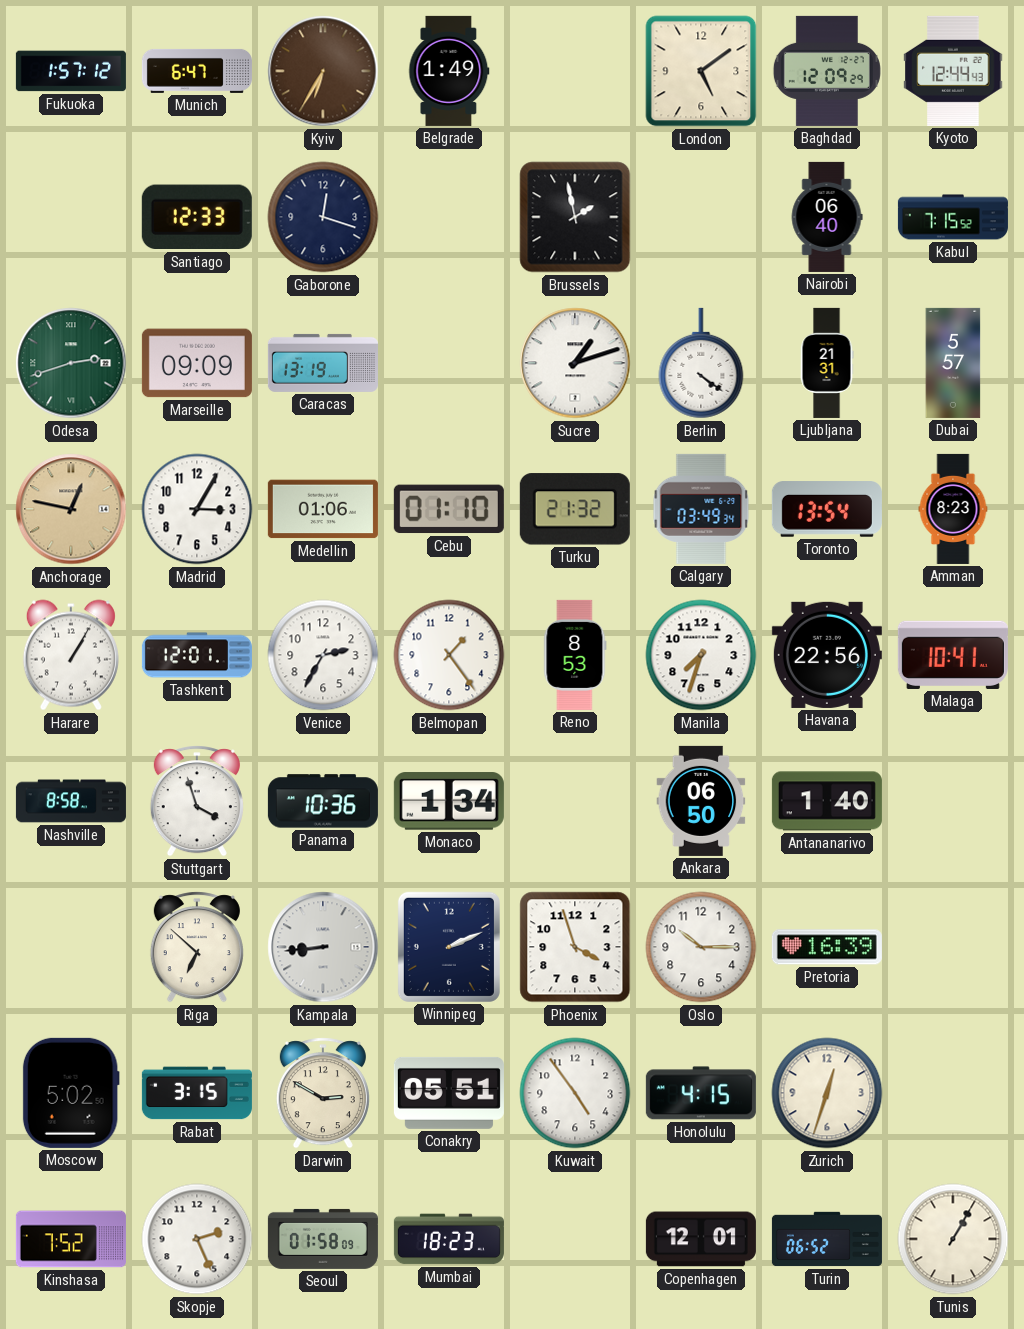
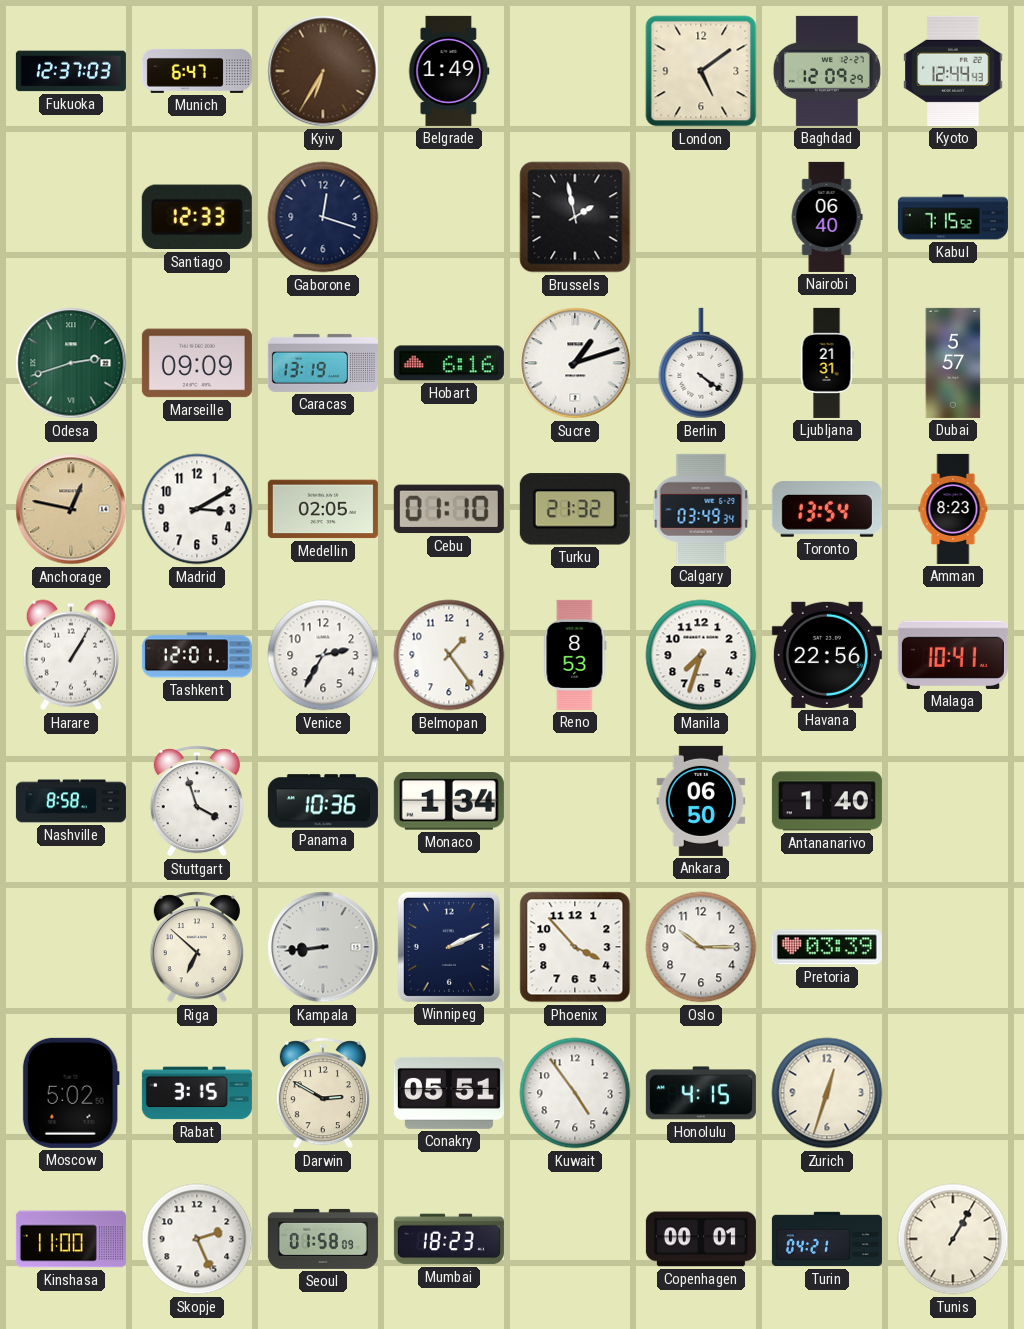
Fukuoka: 1:57 -> 12:37
Hobart: none -> 6:16
Madrid: 3:05 -> 3:10
Medellin: 01:06 -> 02:05
Phoenix: 3:57 -> 3:53
Pretoria: 16:39 -> 03:39
Kinshasa: 7:52 -> 11:00
Copenhagen: 12:01 -> 00:01
Turin: 06:52 -> 04:21
